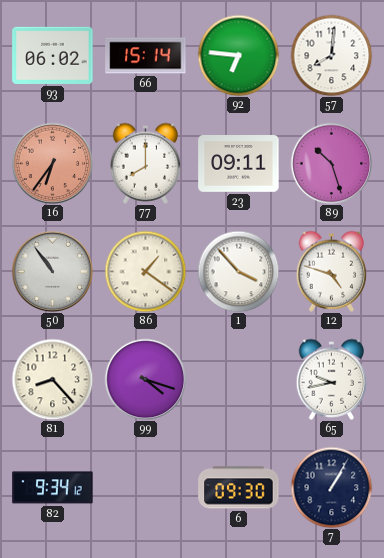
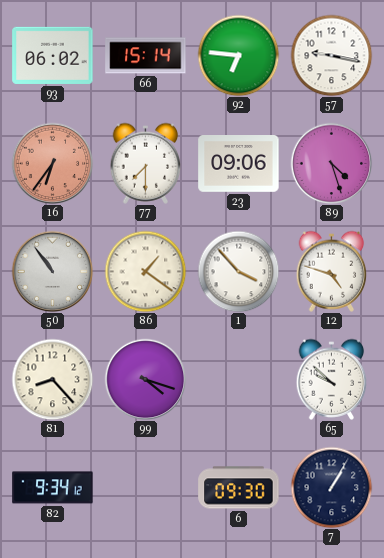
57: 8:01 -> 9:17
77: 8:00 -> 7:30
23: 09:11 -> 09:06
89: 10:27 -> 4:27
65: 9:43 -> 9:52
